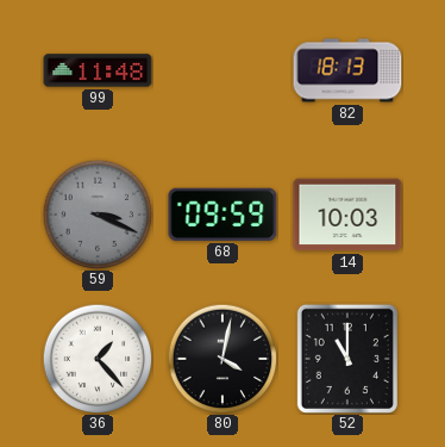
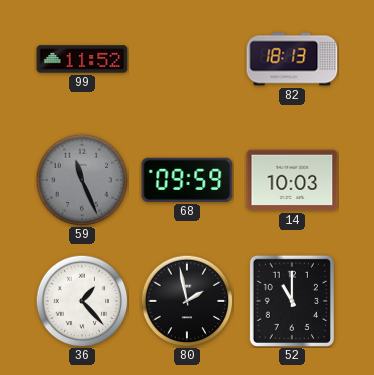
99: 11:48 -> 11:52
59: 3:19 -> 11:26
80: 4:02 -> 1:58
